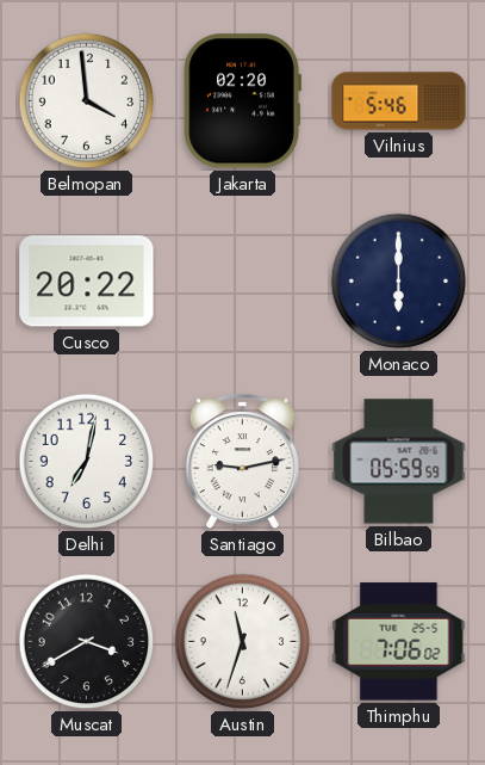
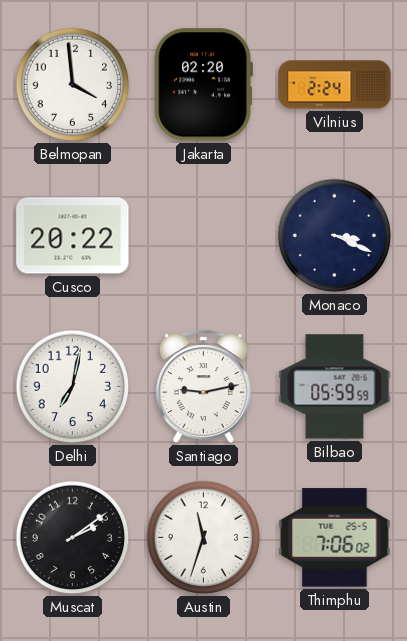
Vilnius: 5:46 -> 2:24
Monaco: 6:00 -> 3:19
Muscat: 3:40 -> 2:09
